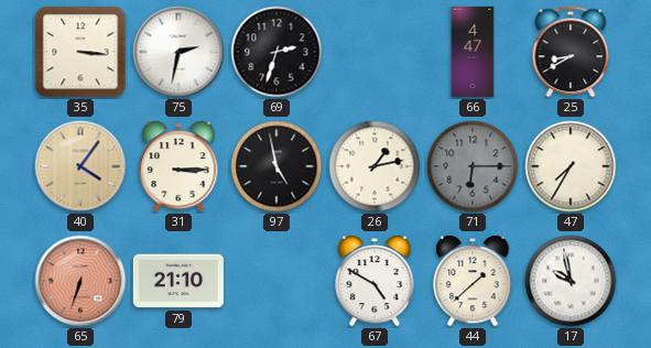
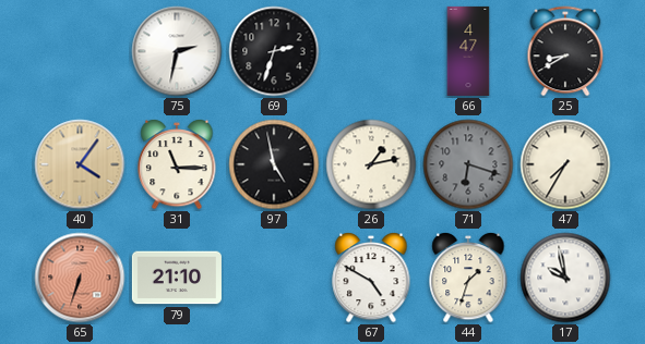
35: 3:16 -> none
31: 3:15 -> 11:15
71: 6:15 -> 6:18
44: 1:38 -> 1:33
